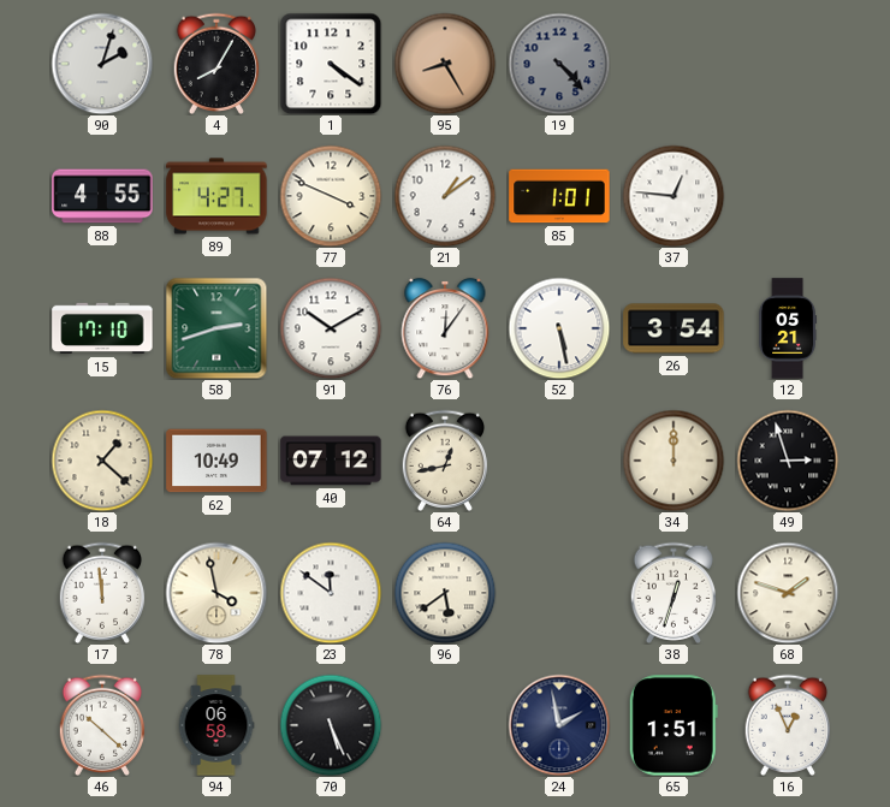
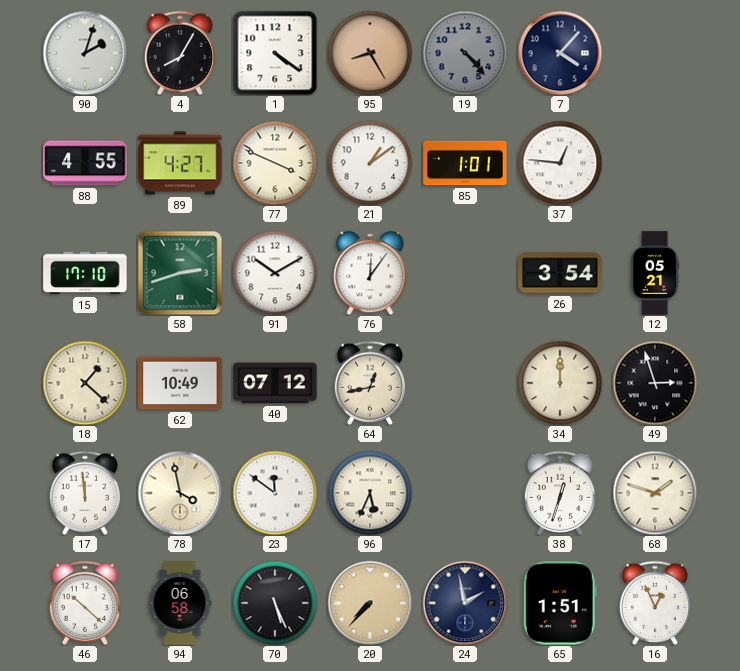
7: none -> 4:07
52: 5:28 -> none
96: 5:39 -> 5:34
20: none -> 7:37
